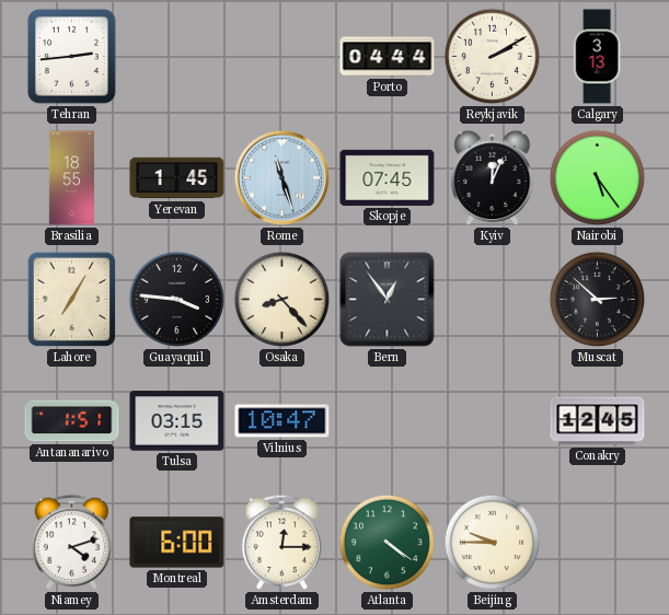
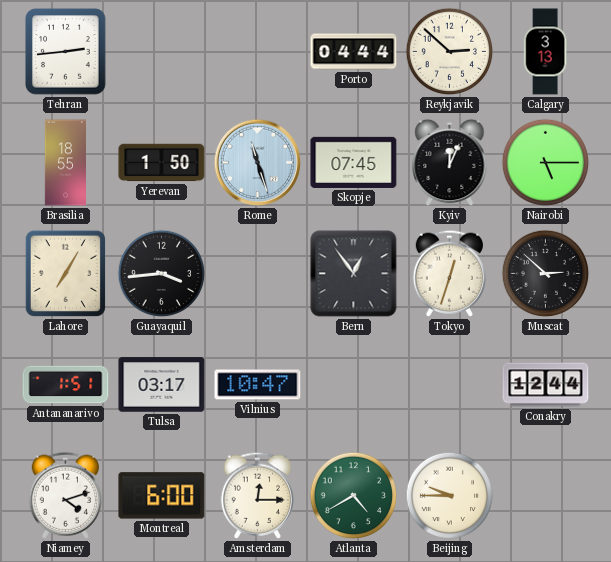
Reykjavik: 2:10 -> 2:52
Yerevan: 1:45 -> 1:50
Nairobi: 5:24 -> 5:15
Guayaquil: 3:46 -> 3:44
Osaka: 8:23 -> none
Tokyo: none -> 12:33
Tulsa: 03:15 -> 03:17
Conakry: 12:45 -> 12:44
Atlanta: 4:21 -> 4:40
